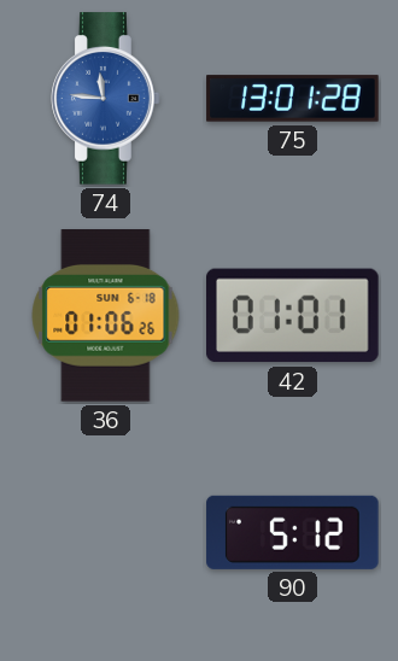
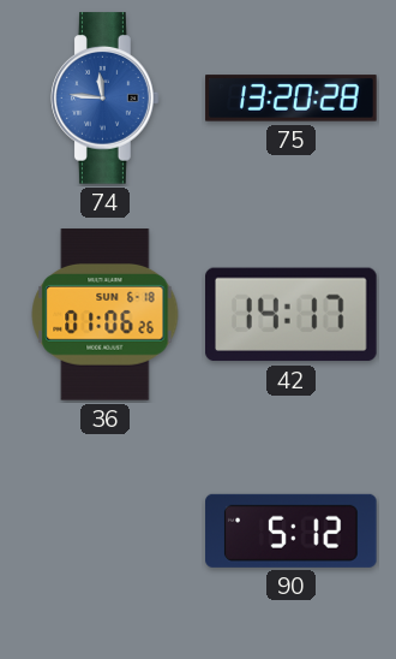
75: 13:01 -> 13:20
42: 01:01 -> 14:17
